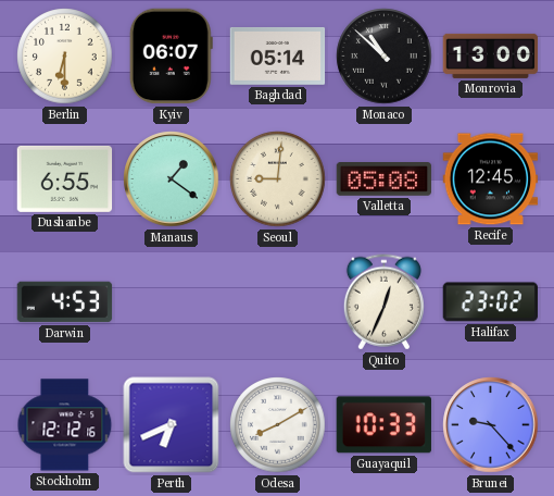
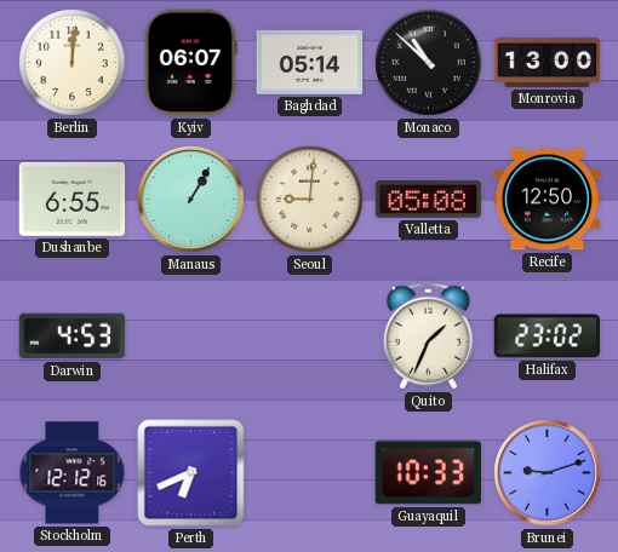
Berlin: 6:30 -> 12:01
Manaus: 1:21 -> 1:05
Recife: 12:45 -> 12:50
Quito: 12:34 -> 1:34
Odesa: 8:10 -> none
Brunei: 9:23 -> 9:12
